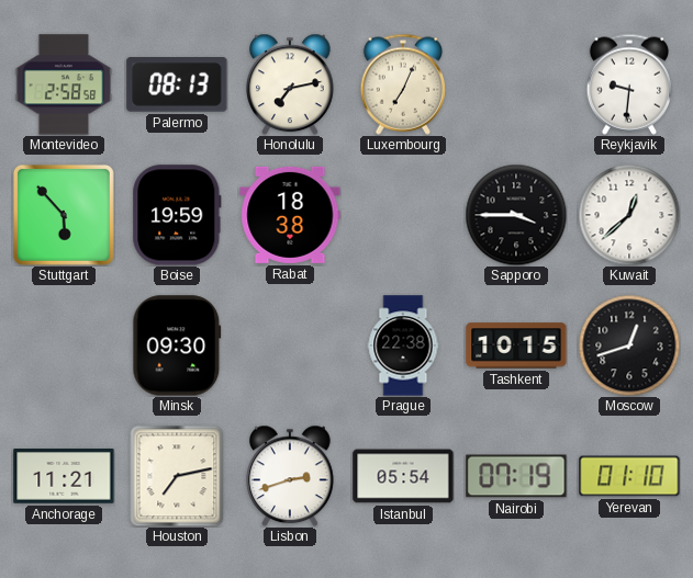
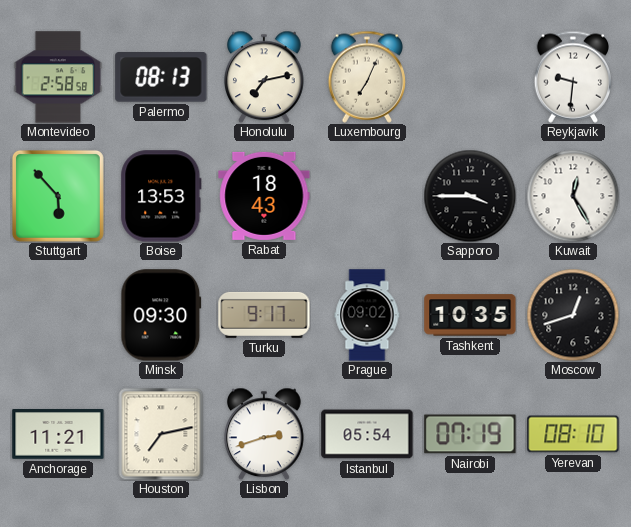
Boise: 19:59 -> 13:53
Rabat: 18:38 -> 18:43
Kuwait: 12:38 -> 12:25
Turku: none -> 9:17
Prague: 22:38 -> 09:02
Tashkent: 10:15 -> 10:35
Yerevan: 01:10 -> 08:10
